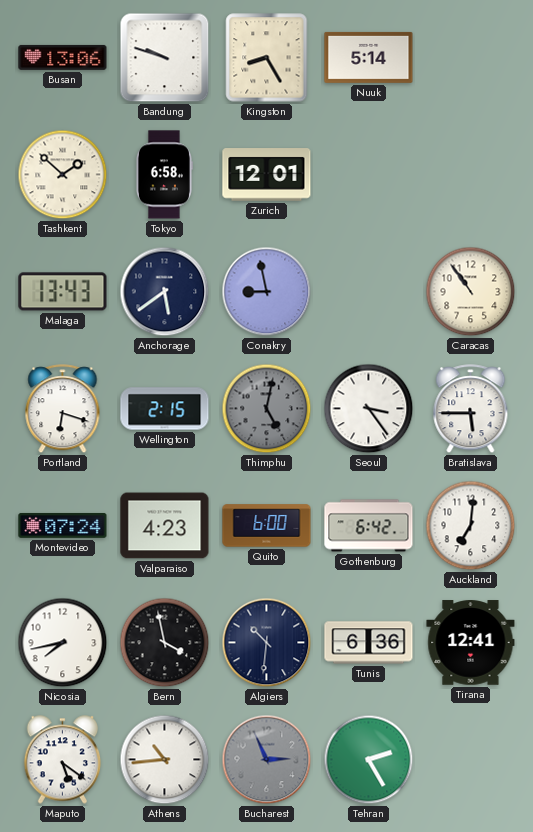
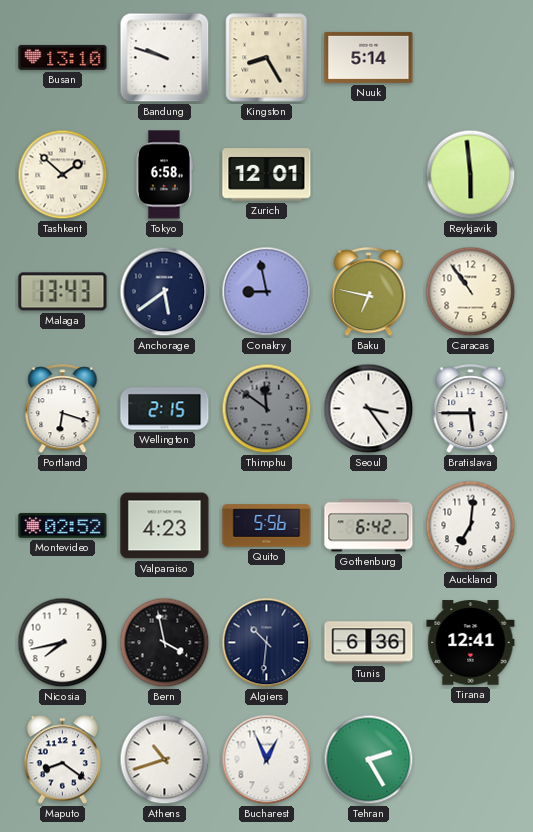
Busan: 13:06 -> 13:10
Reykjavik: none -> 5:59
Baku: none -> 6:47
Thimphu: 5:02 -> 11:51
Montevideo: 07:24 -> 02:52
Quito: 6:00 -> 5:56
Maputo: 5:21 -> 8:21
Athens: 10:44 -> 10:42
Bucharest: 2:56 -> 12:56
Bucharest dial: grey -> white
